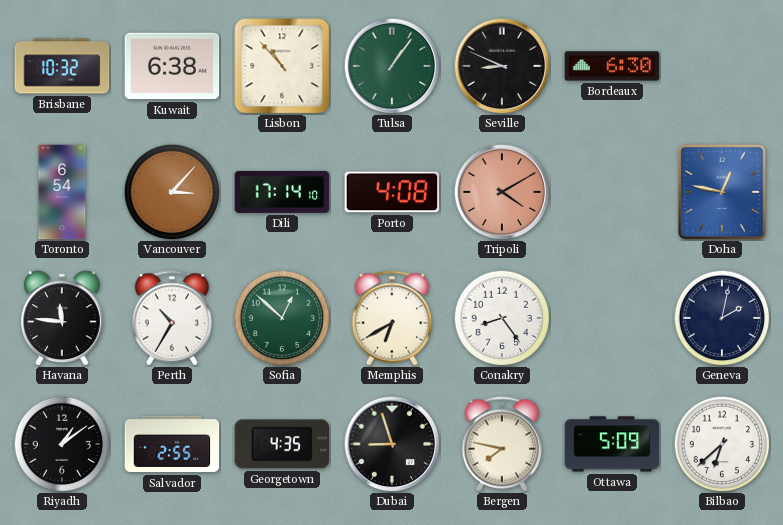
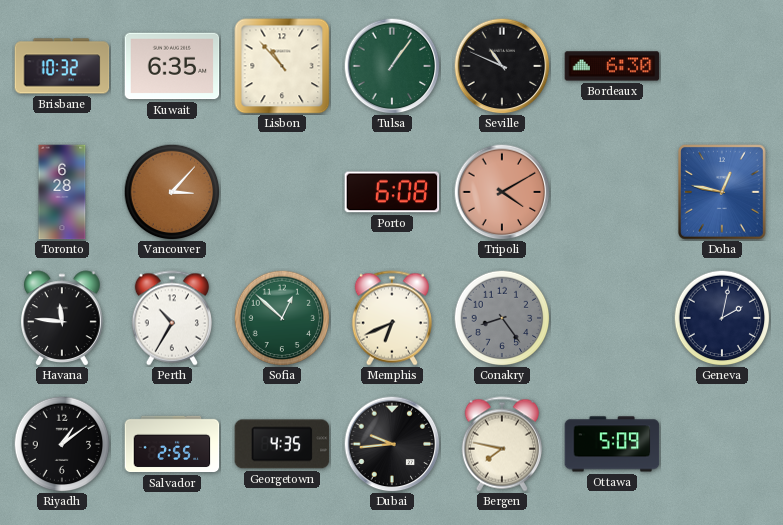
Kuwait: 6:38 -> 6:35
Seville: 8:49 -> 10:49
Toronto: 6:54 -> 6:28
Dili: 17:14 -> none
Porto: 4:08 -> 6:08
Memphis: 6:40 -> 6:41
Conakry dial: white -> grey
Dubai: 8:57 -> 9:44
Bilbao: 6:38 -> none
